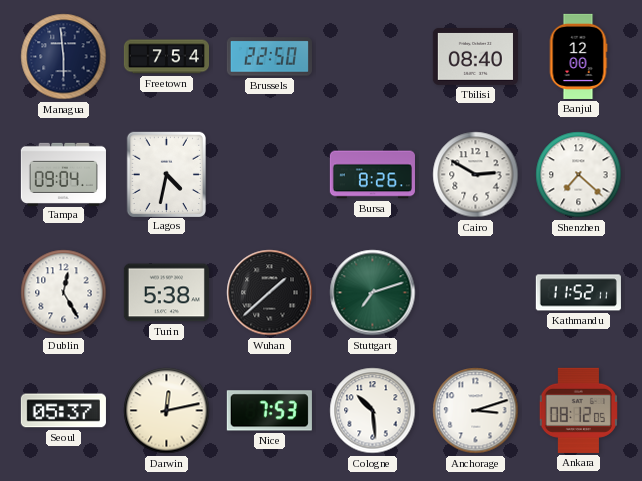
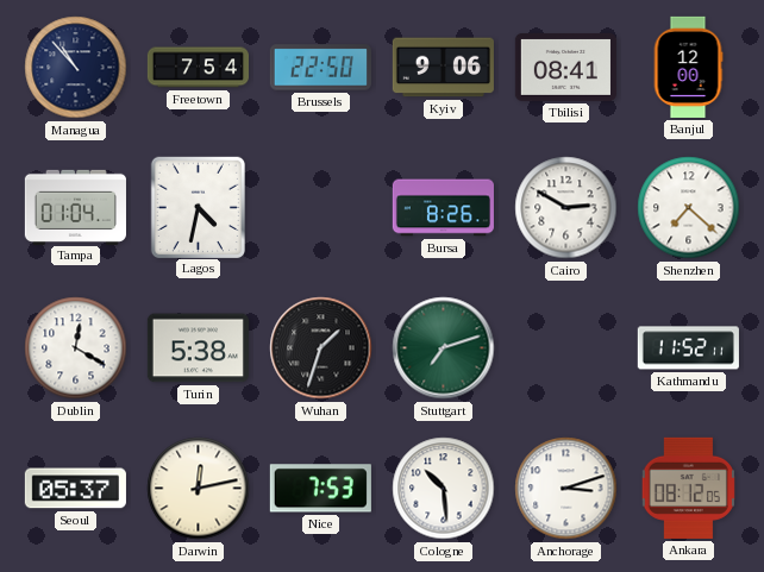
Managua: 5:59 -> 10:53
Kyiv: none -> 9:06
Tbilisi: 08:40 -> 08:41
Tampa: 09:04 -> 01:04
Dublin: 12:25 -> 12:20
Wuhan: 1:38 -> 1:33
